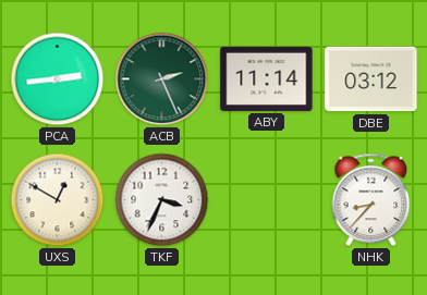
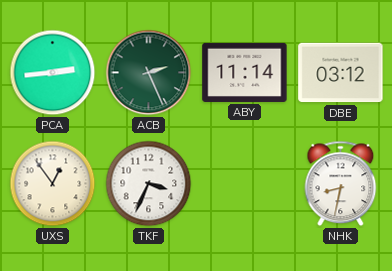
UXS: 12:50 -> 12:54
NHK: 8:37 -> 8:32
